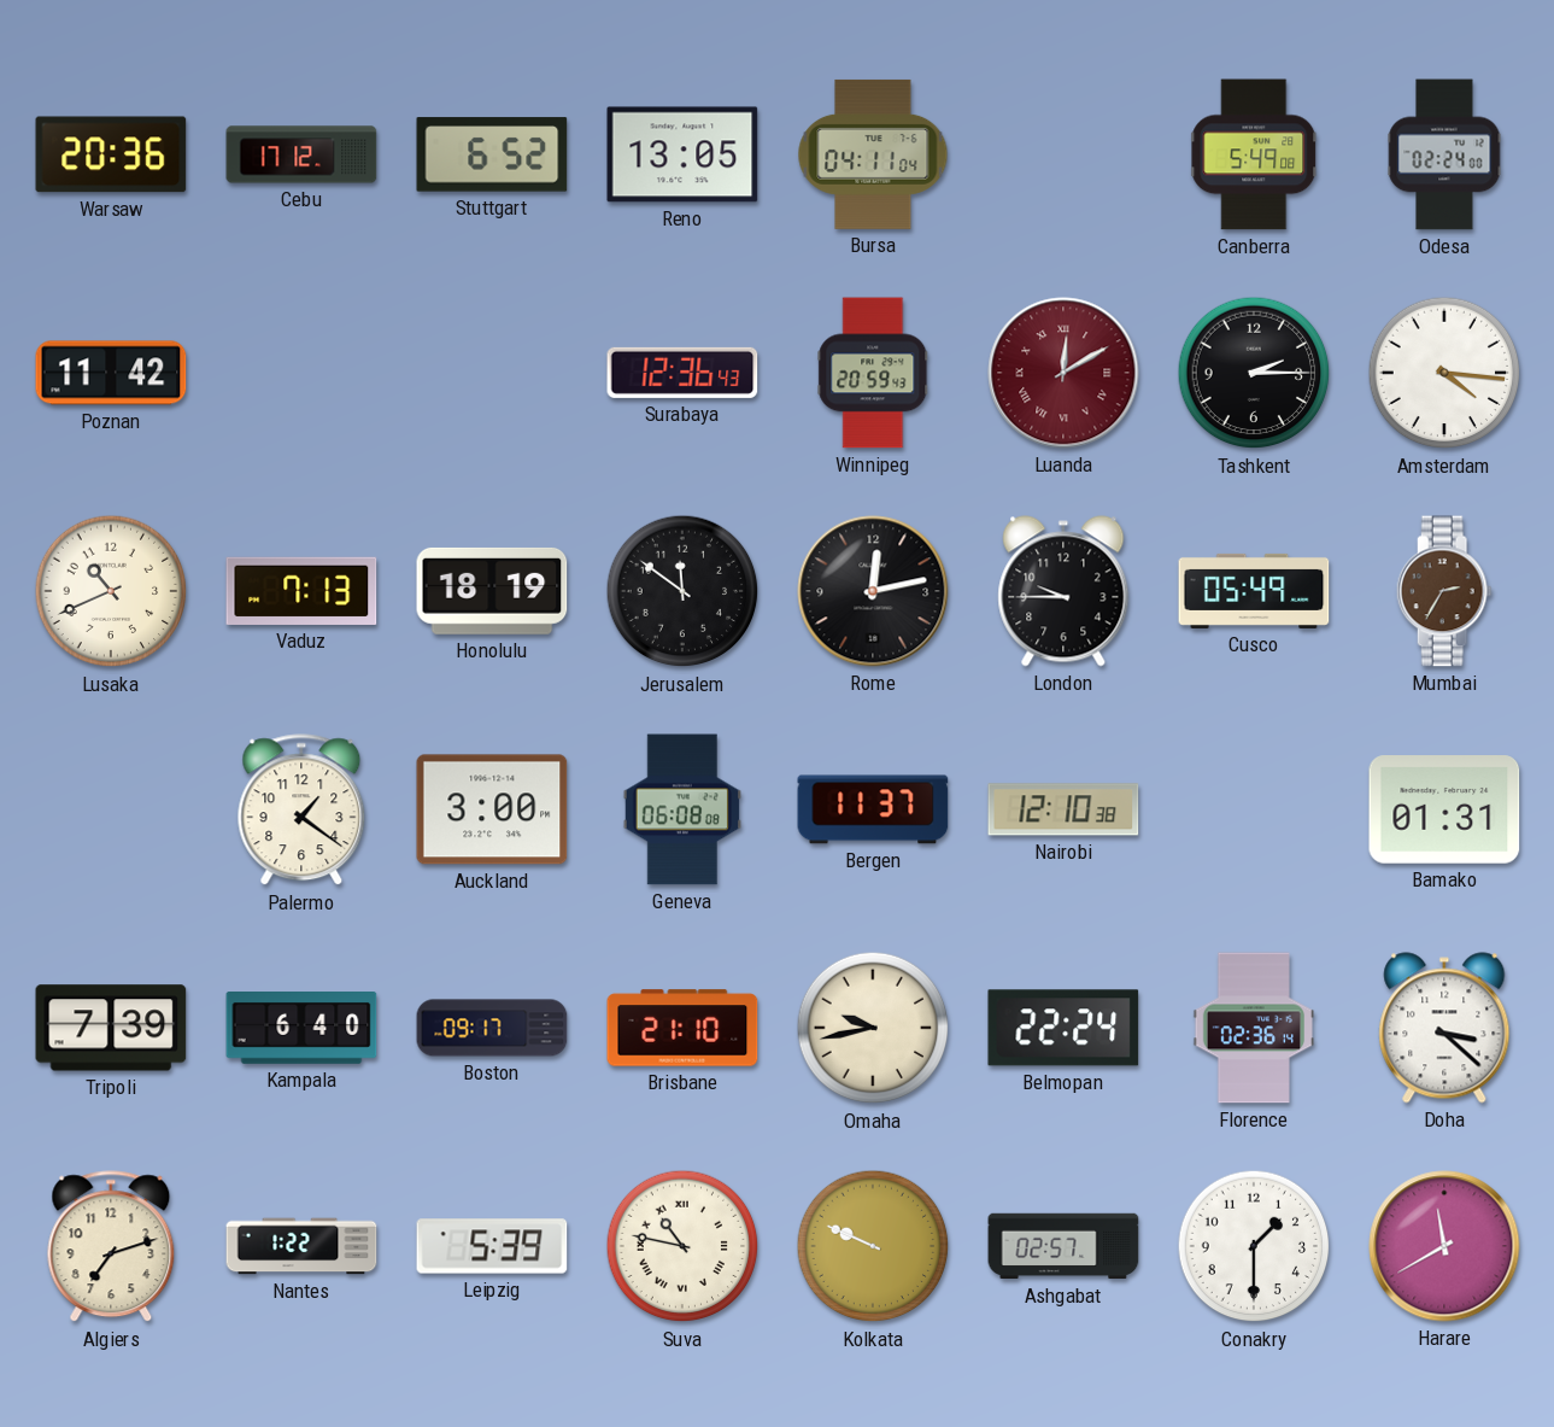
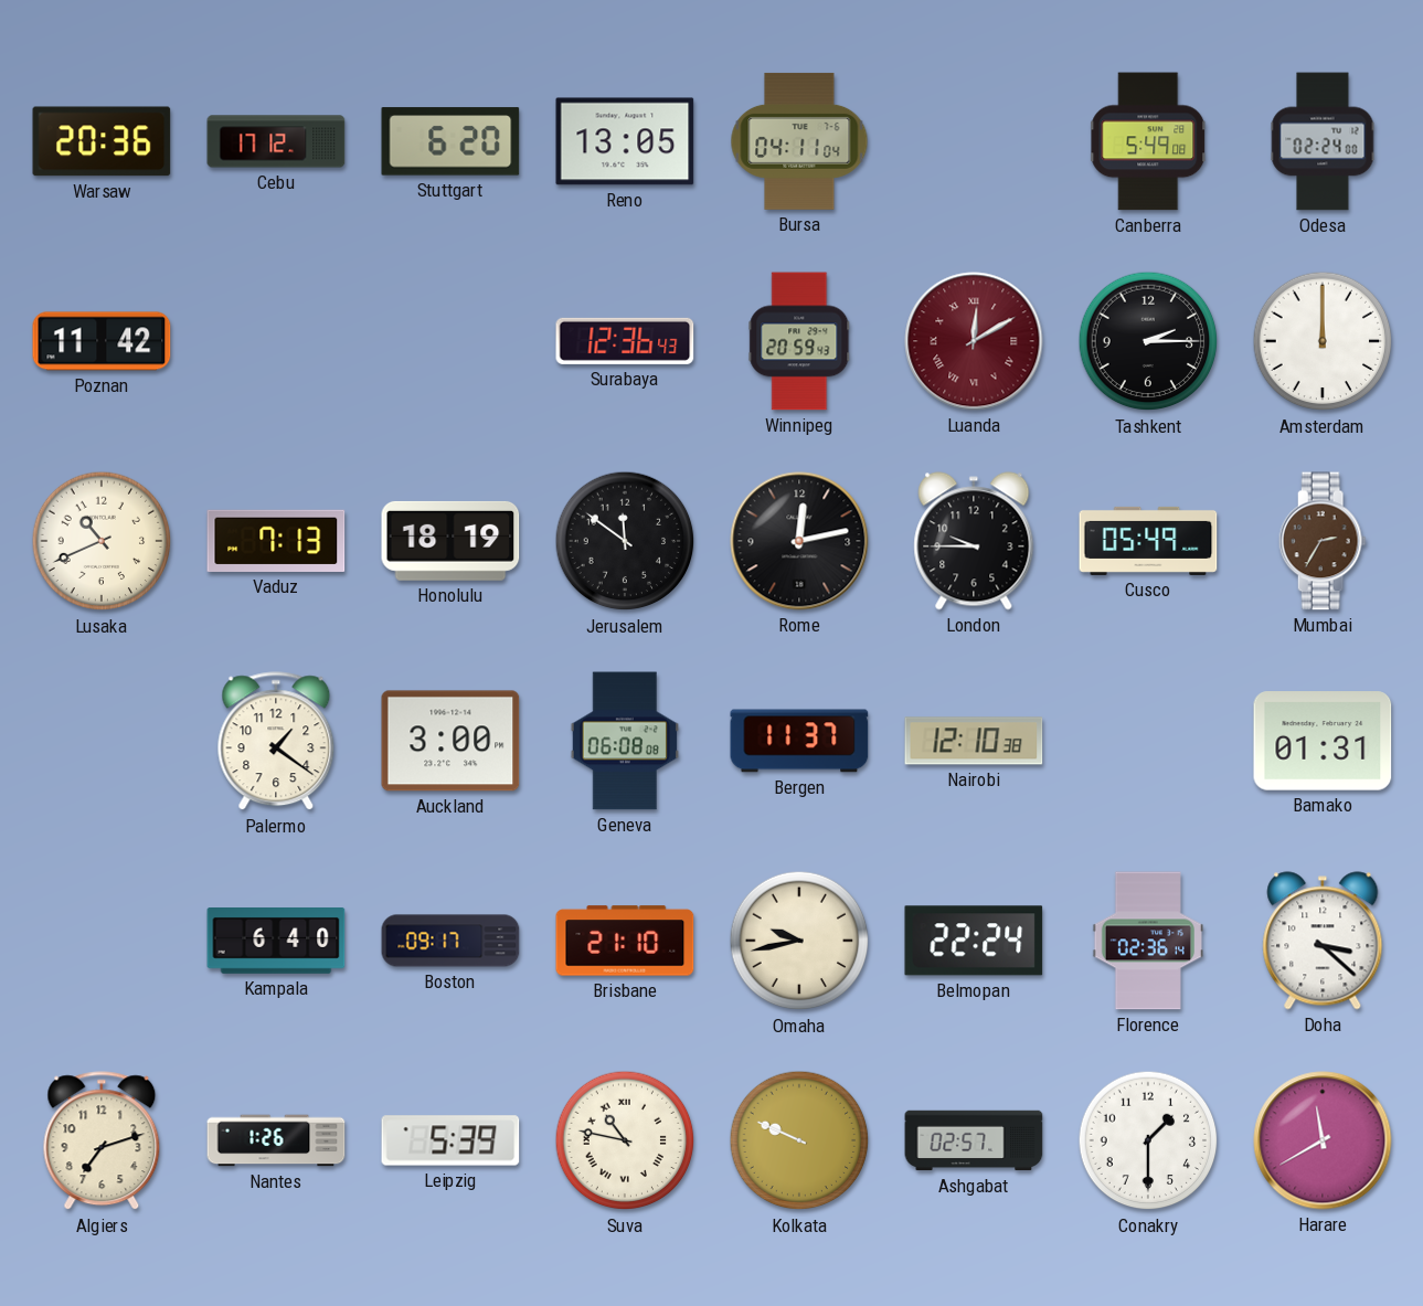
Stuttgart: 6:52 -> 6:20
Amsterdam: 4:16 -> 12:00
Tripoli: 7:39 -> none
Nantes: 1:22 -> 1:26
